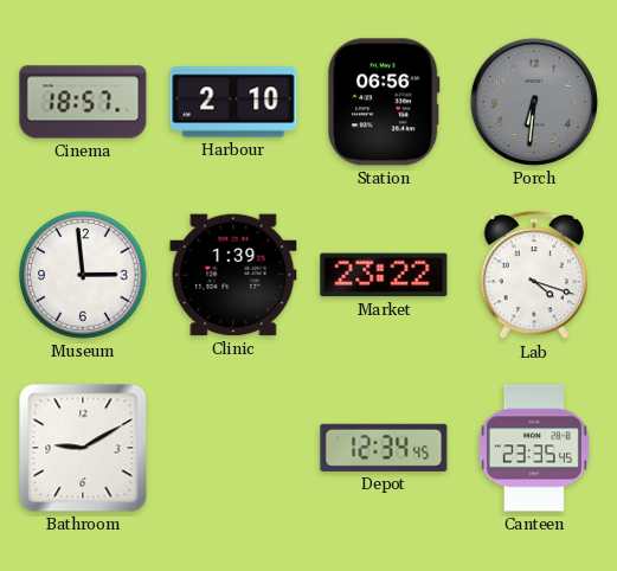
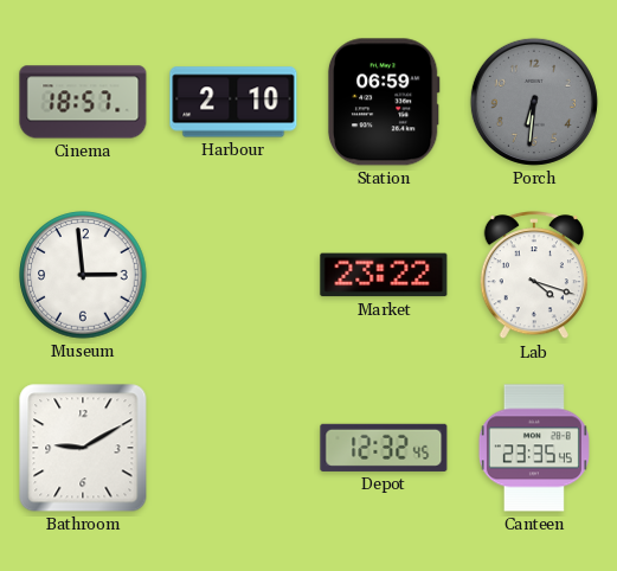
Station: 06:56 -> 06:59
Clinic: 1:39 -> none
Depot: 12:34 -> 12:32
